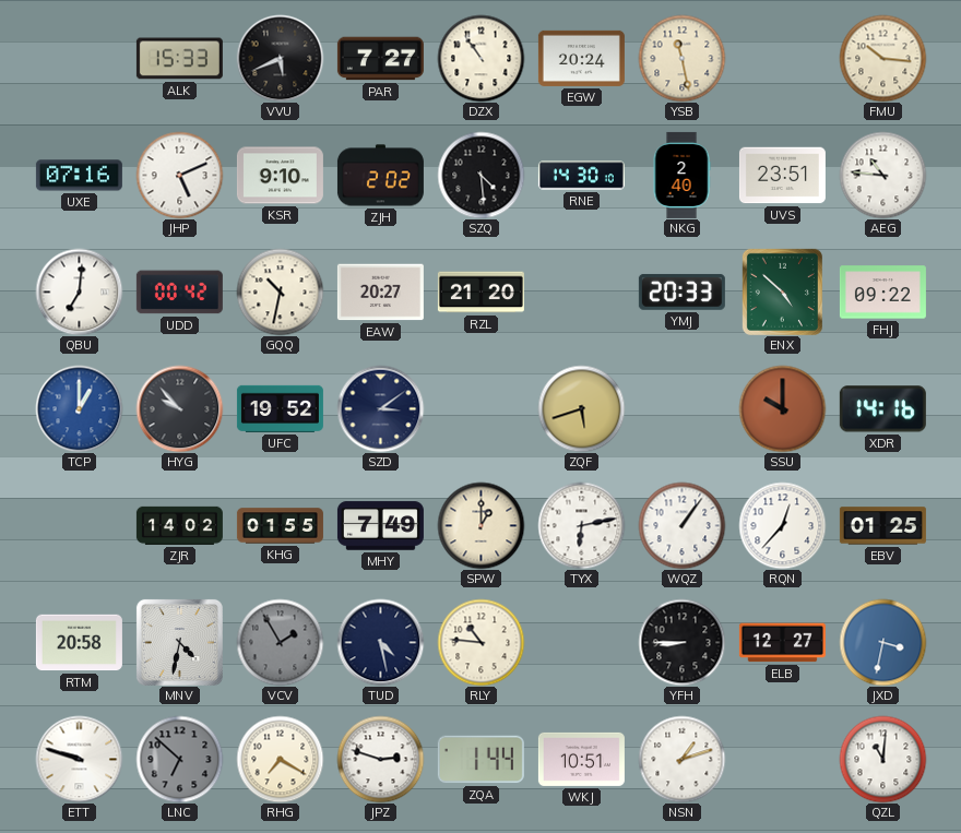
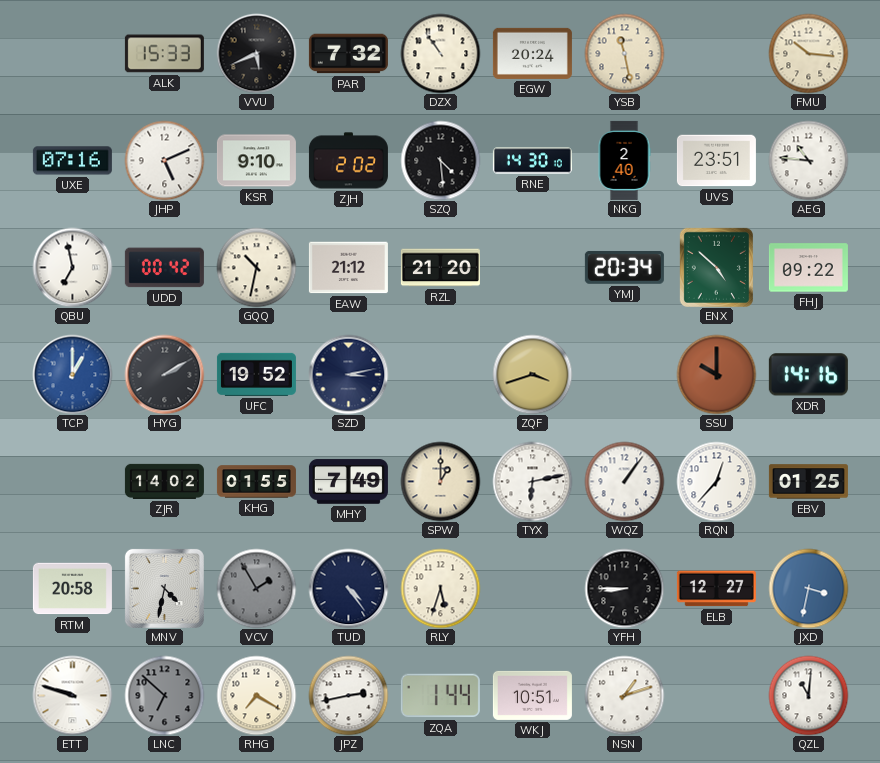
PAR: 7:27 -> 7:32
QBU: 7:01 -> 6:58
EAW: 20:27 -> 21:12
YMJ: 20:33 -> 20:34
HYG: 9:53 -> 2:10
SZD: 3:09 -> 3:13
ZQF: 5:42 -> 3:42
TUD: 4:28 -> 4:24
RLY: 10:46 -> 5:33
JPZ: 2:48 -> 2:43
